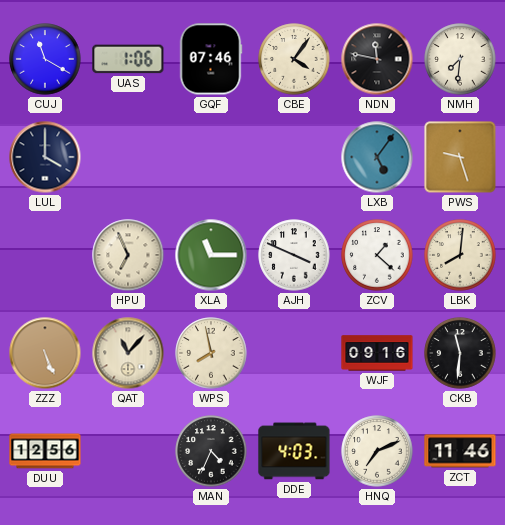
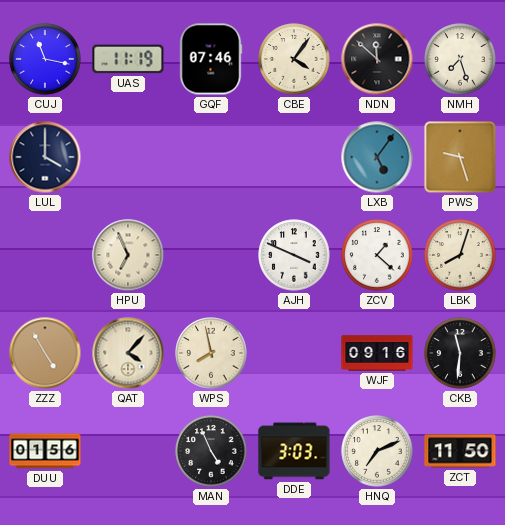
CUJ: 11:20 -> 11:17
UAS: 1:06 -> 11:19
NDN: 11:47 -> 11:52
NMH: 7:31 -> 7:27
XLA: 11:15 -> none
LBK: 8:01 -> 8:03
ZZZ: 5:26 -> 4:55
QAT: 11:07 -> 4:07
DUU: 12:56 -> 01:56
MAN: 4:34 -> 4:56
DDE: 4:03 -> 3:03
ZCT: 11:46 -> 11:50
